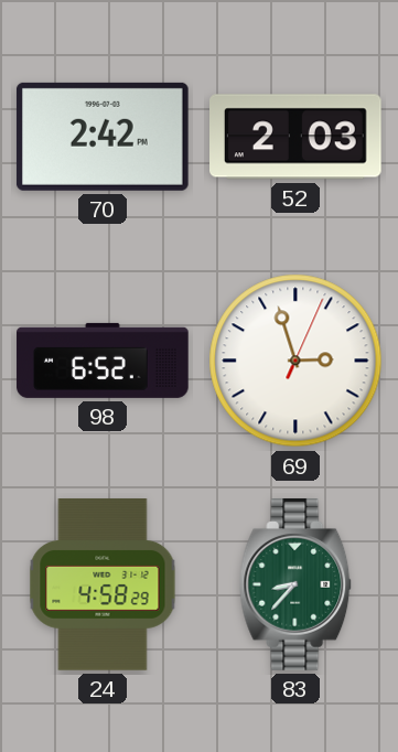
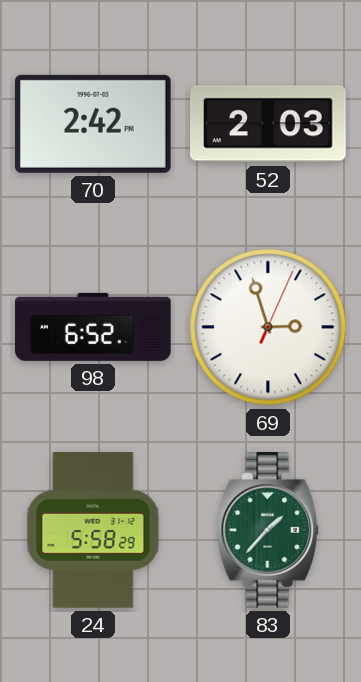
24: 4:58 -> 5:58
83: 8:37 -> 1:37
